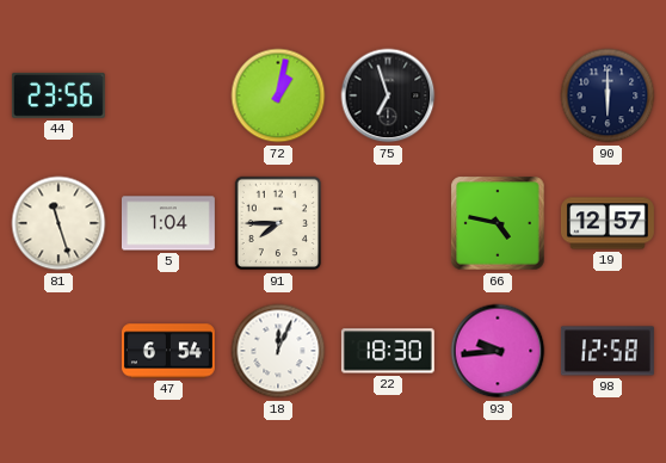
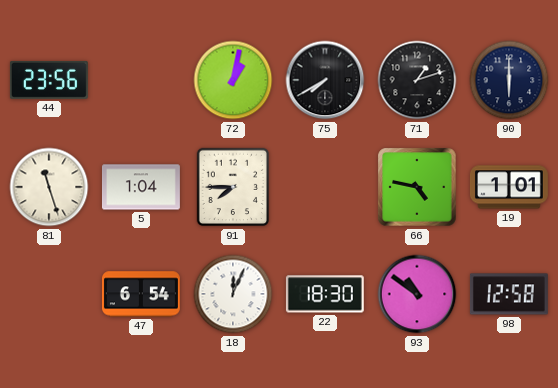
75: 6:57 -> 7:40
71: none -> 1:12
19: 12:57 -> 1:01
93: 9:44 -> 10:51
